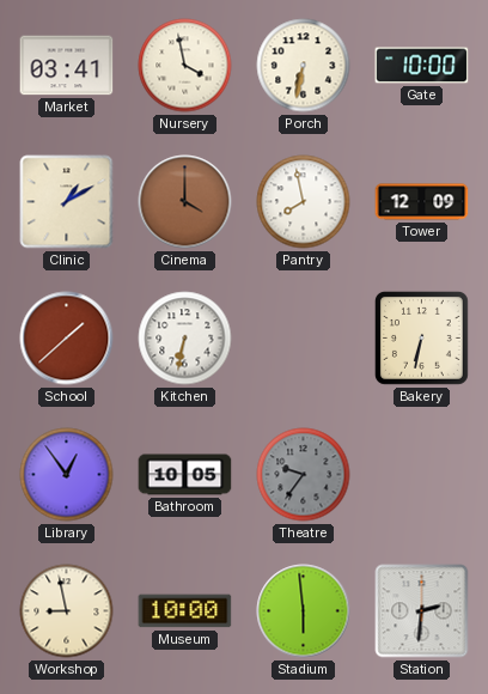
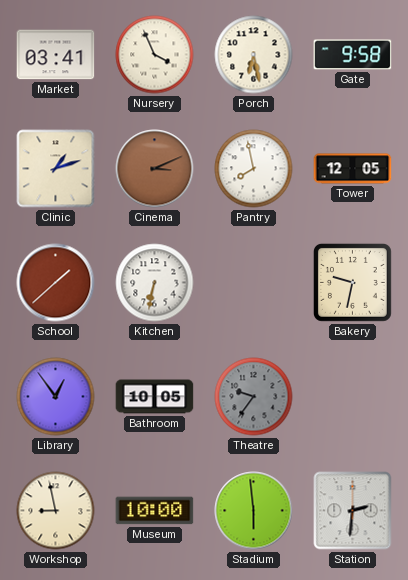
Nursery: 3:58 -> 3:56
Porch: 6:32 -> 6:28
Gate: 10:00 -> 9:58
Clinic: 1:10 -> 1:12
Cinema: 4:00 -> 3:11
Tower: 12:09 -> 12:05
Bakery: 6:32 -> 9:32
